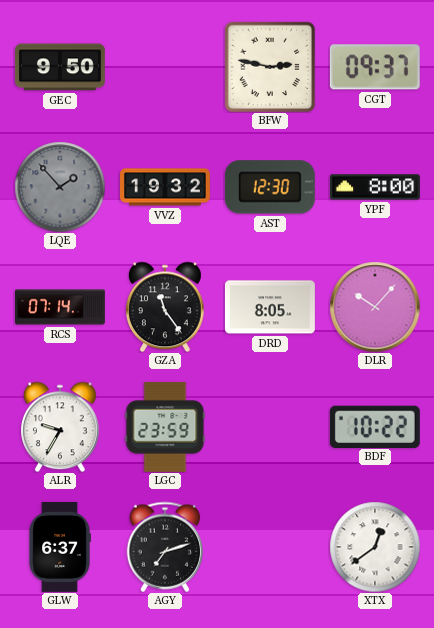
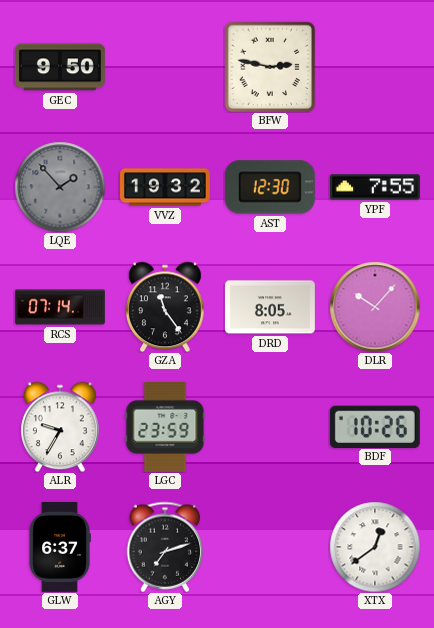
CGT: 09:37 -> none
YPF: 8:00 -> 7:55
BDF: 10:22 -> 10:26
